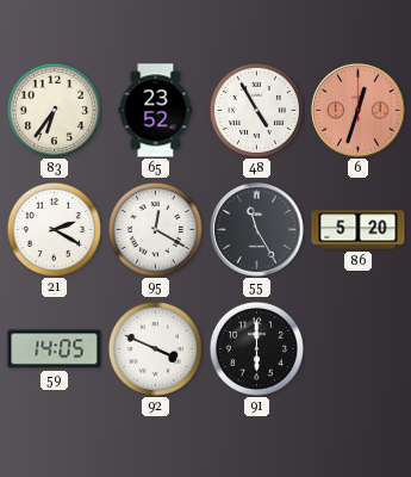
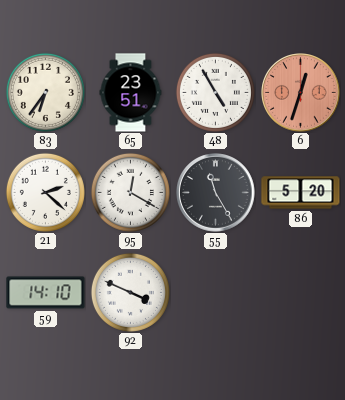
65: 23:52 -> 23:51
21: 2:20 -> 2:22
59: 14:05 -> 14:10
91: 6:00 -> none
